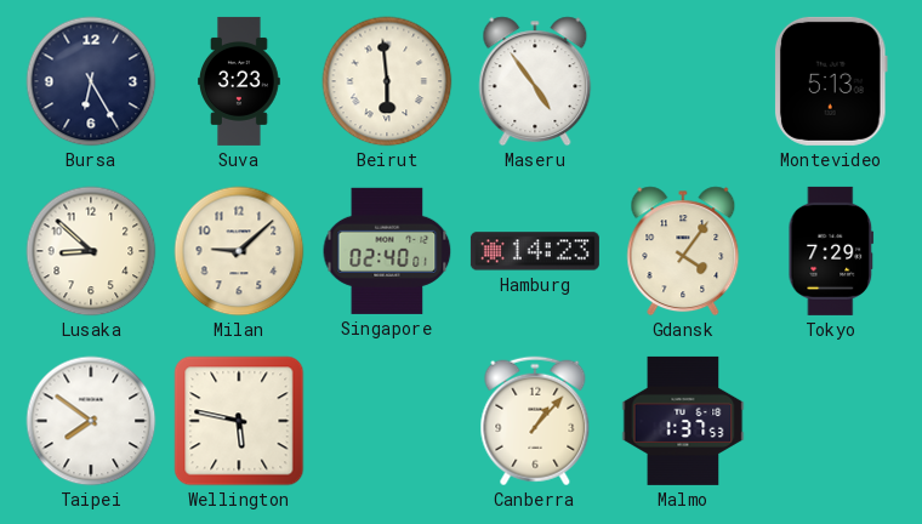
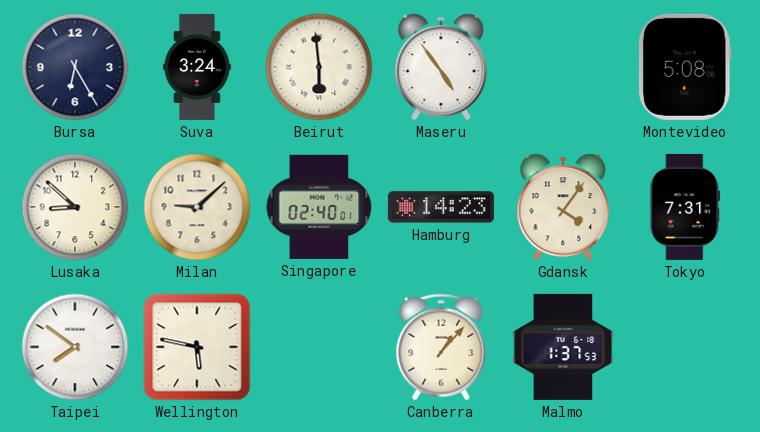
Suva: 3:23 -> 3:24
Montevideo: 5:13 -> 5:08
Tokyo: 7:29 -> 7:31
